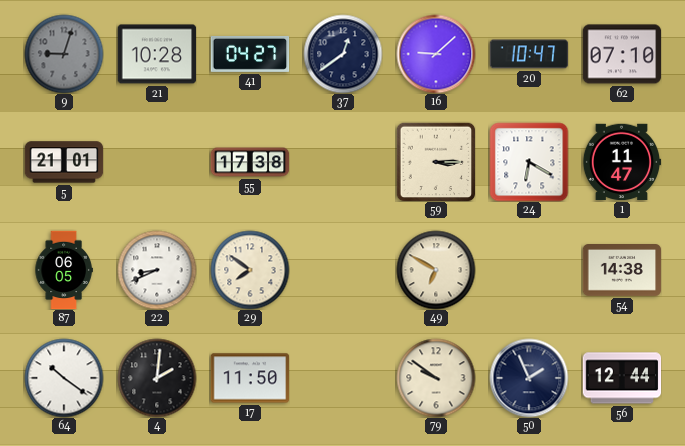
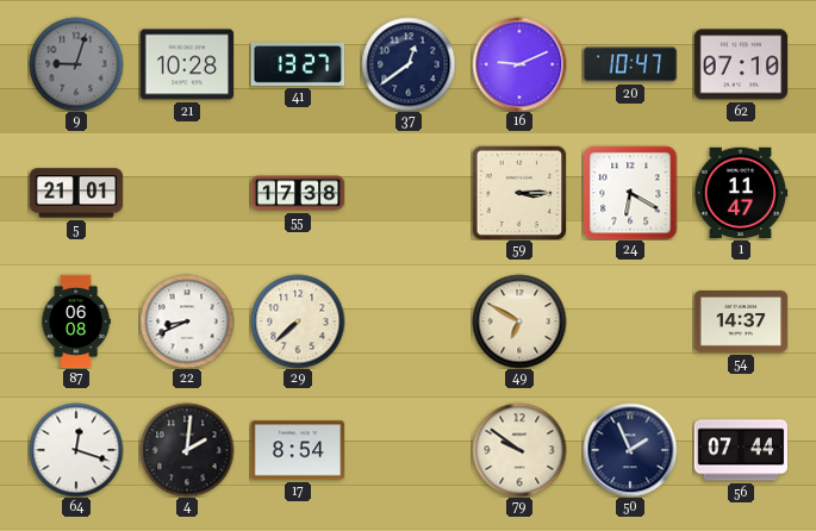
41: 04:27 -> 13:27
16: 9:08 -> 9:11
87: 06:05 -> 06:08
29: 7:51 -> 7:38
54: 14:38 -> 14:37
64: 10:21 -> 12:18
17: 11:50 -> 8:54
56: 12:44 -> 07:44
